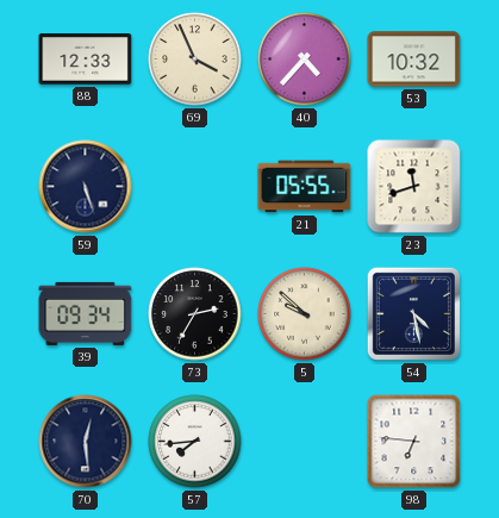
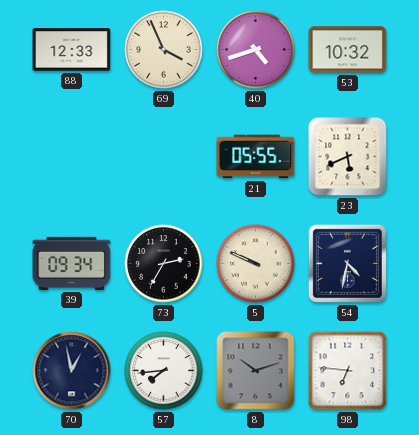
40: 4:37 -> 4:42
59: 5:27 -> none
23: 11:42 -> 5:41
5: 9:52 -> 9:49
54: 4:28 -> 4:32
70: 12:29 -> 12:58
8: none -> 10:12
